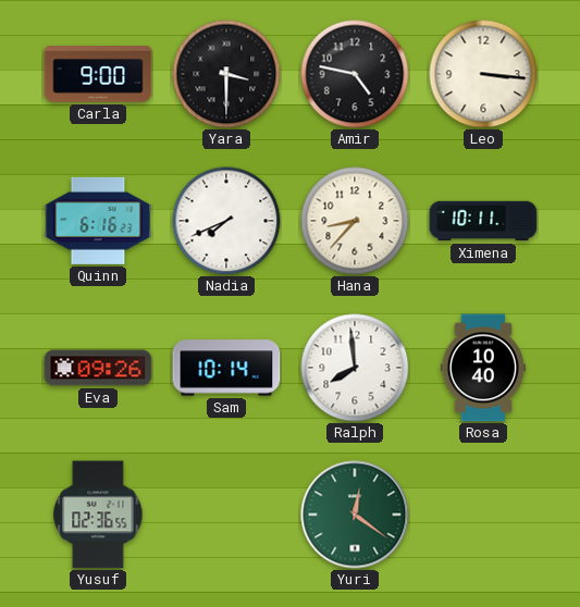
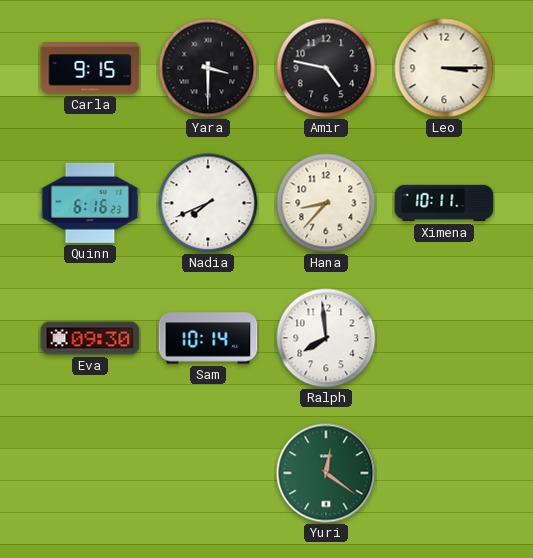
Carla: 9:00 -> 9:15
Leo: 3:16 -> 3:15
Eva: 09:26 -> 09:30
Rosa: 10:40 -> none
Yusuf: 02:36 -> none
